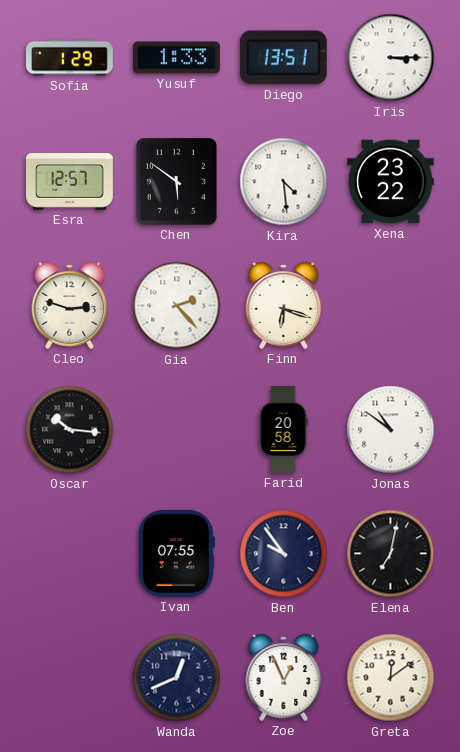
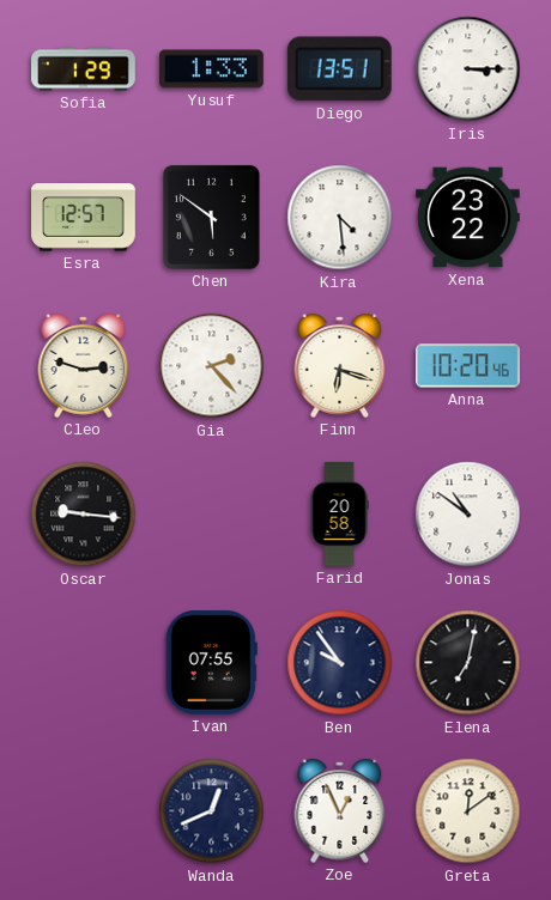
Anna: none -> 10:20
Oscar: 10:16 -> 9:16
